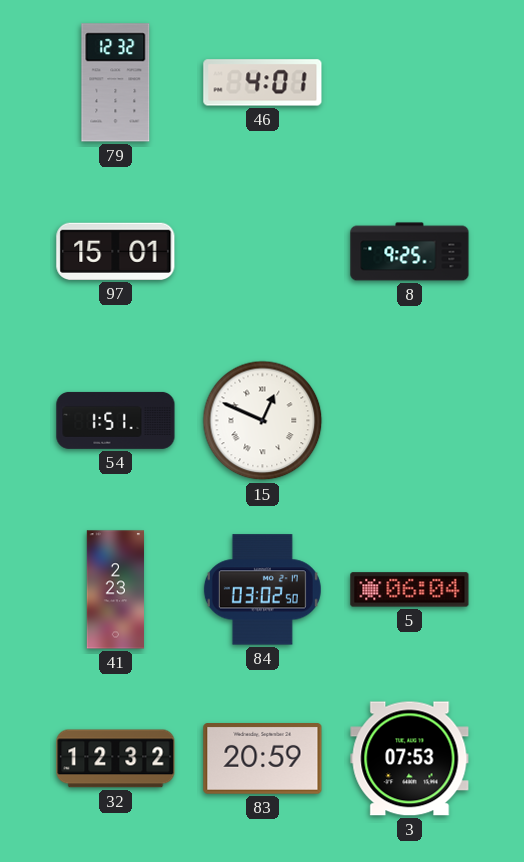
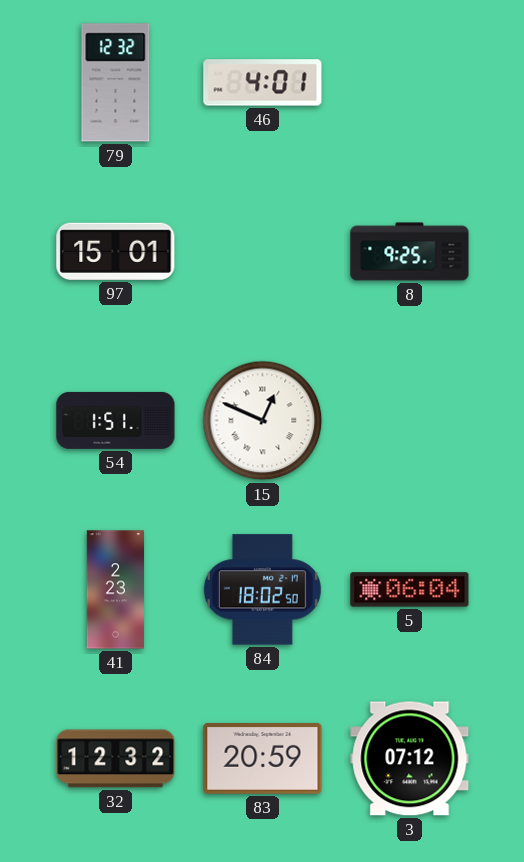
84: 03:02 -> 18:02
3: 07:53 -> 07:12
